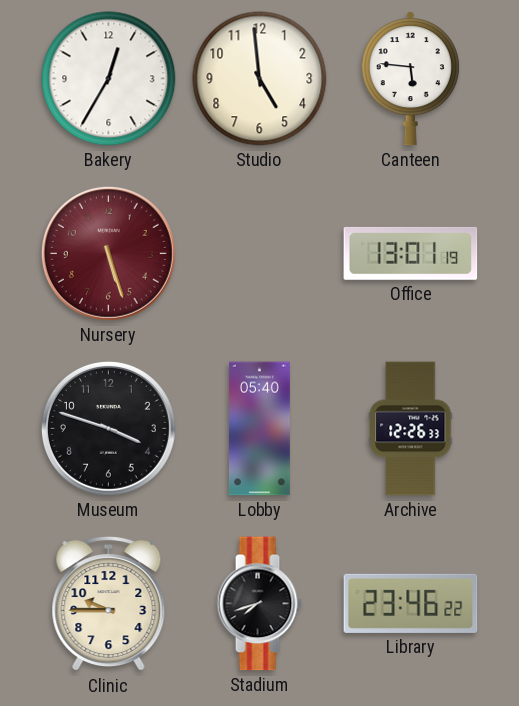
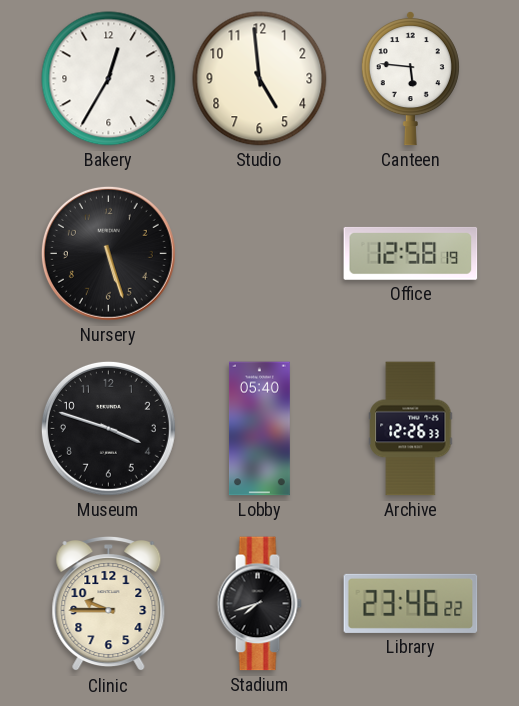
Nursery dial: burgundy -> black
Office: 13:01 -> 12:58
